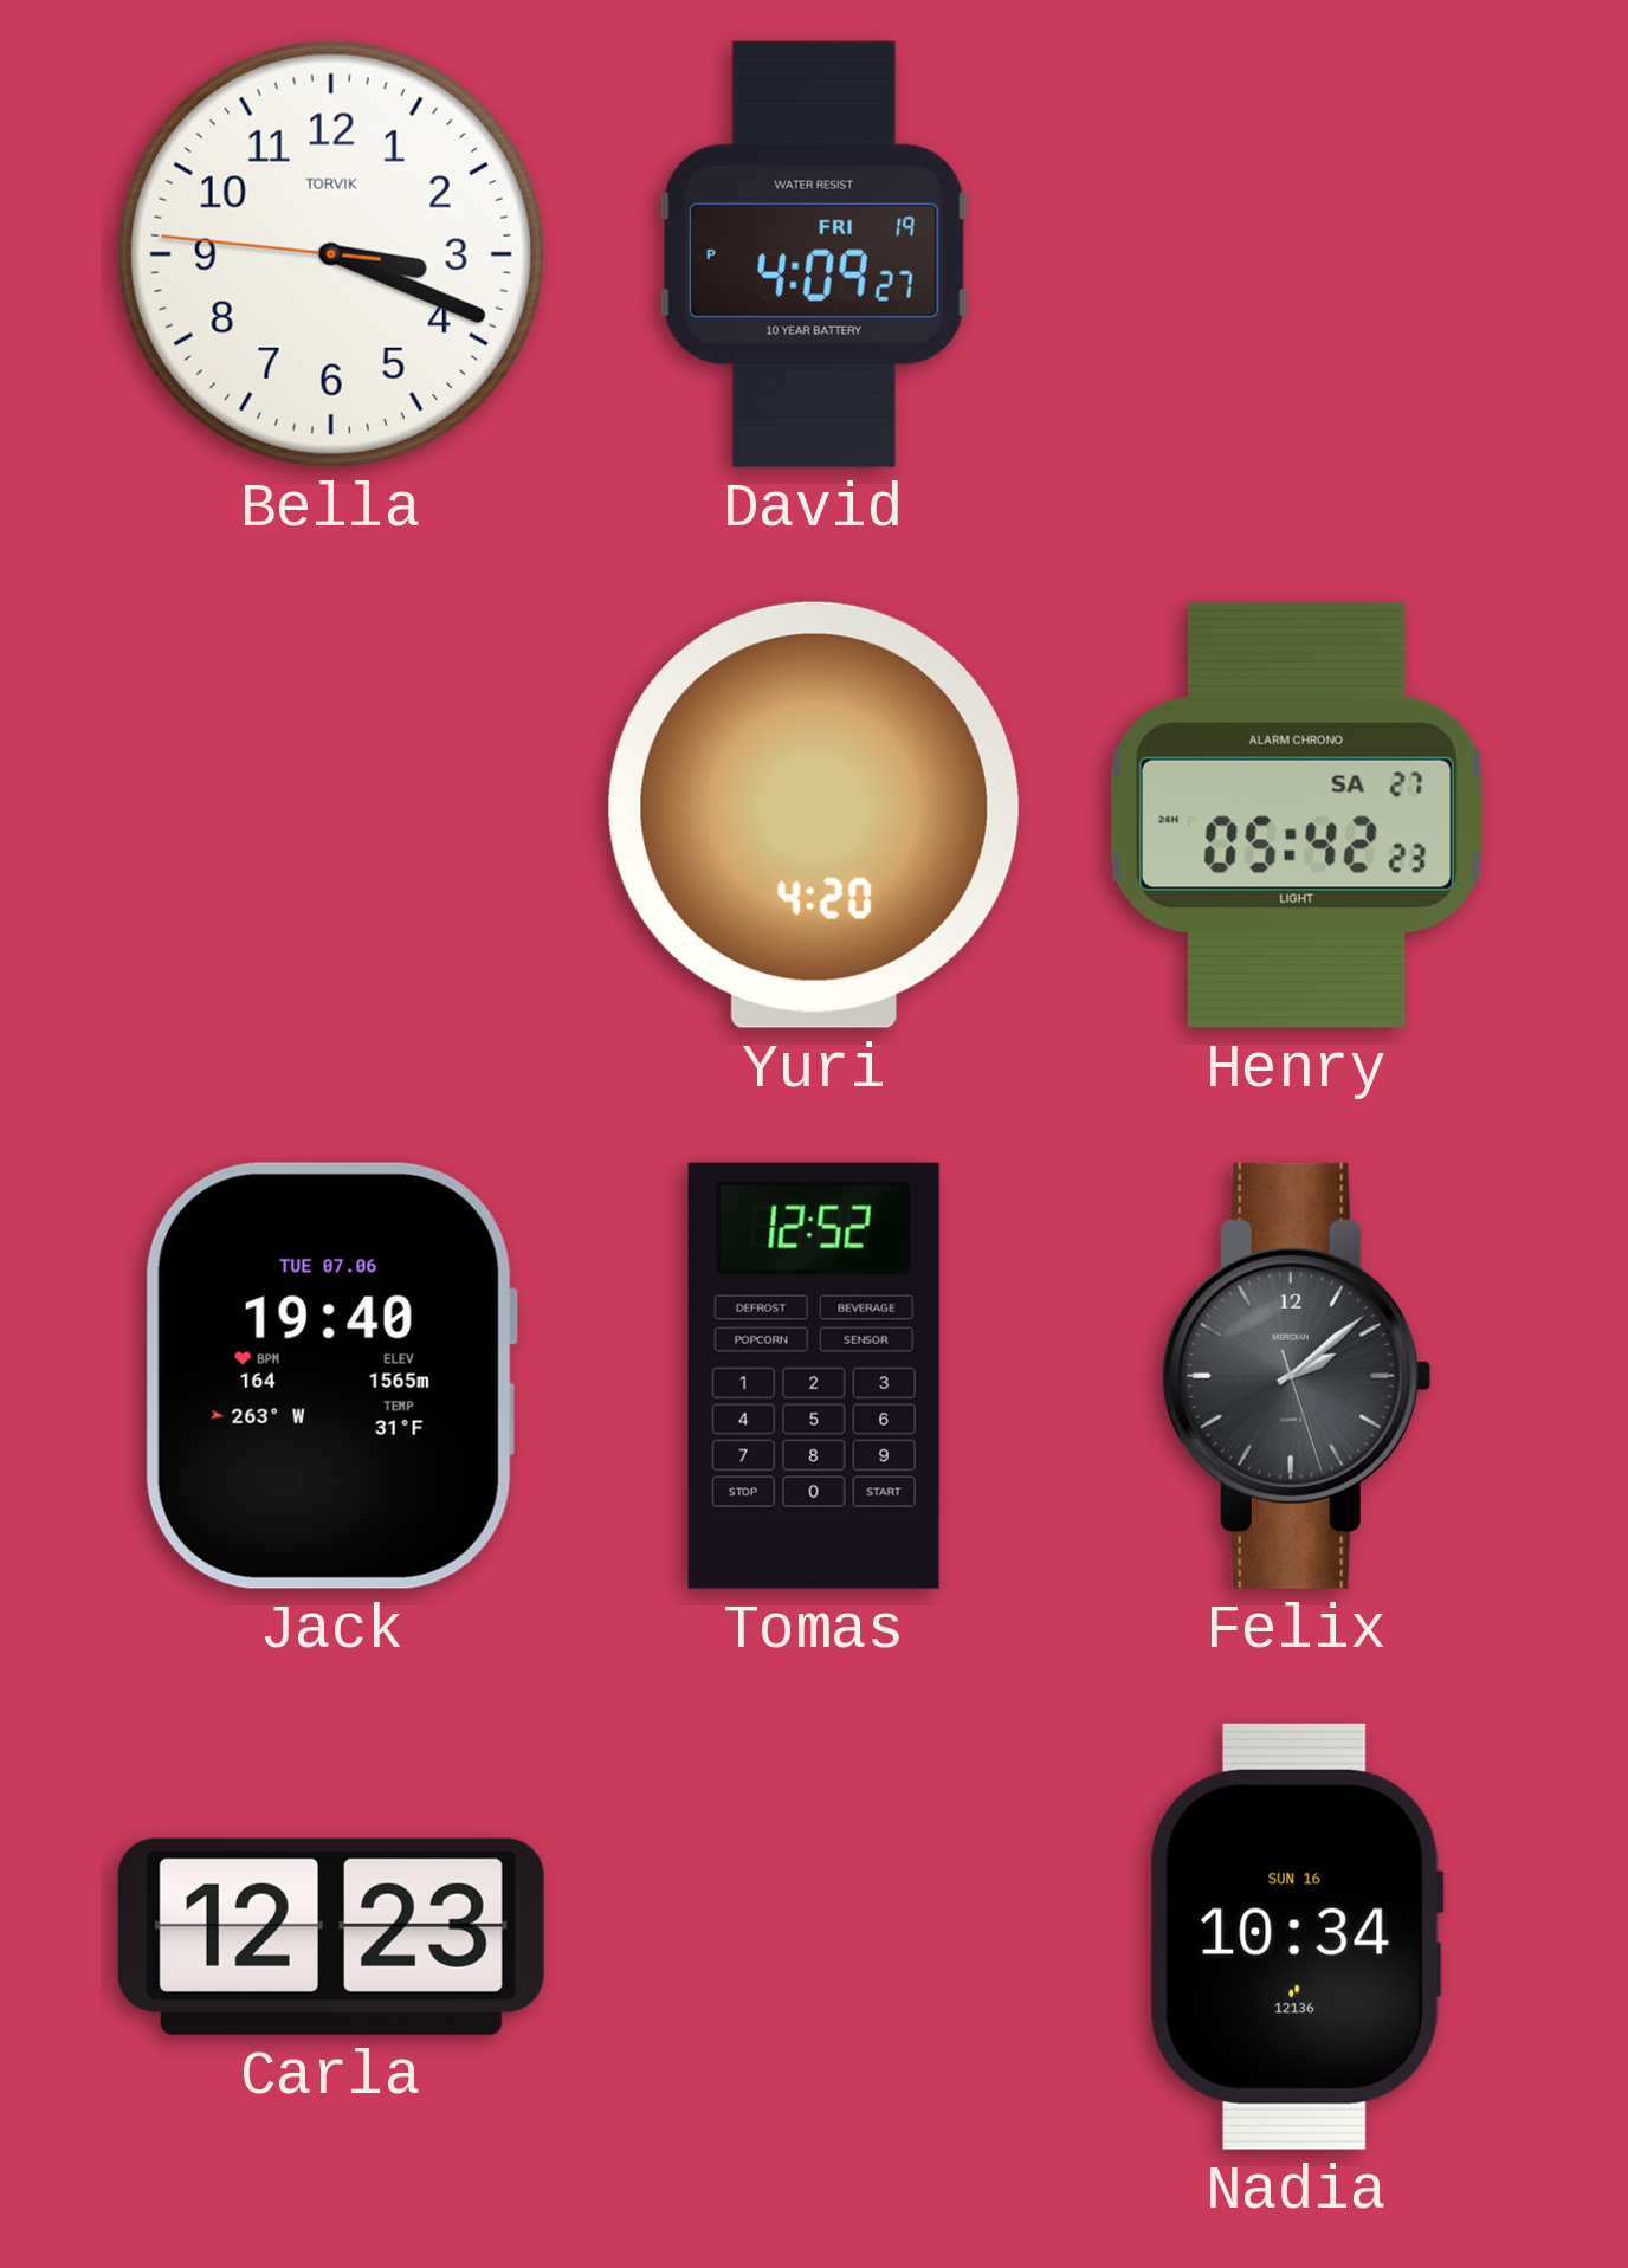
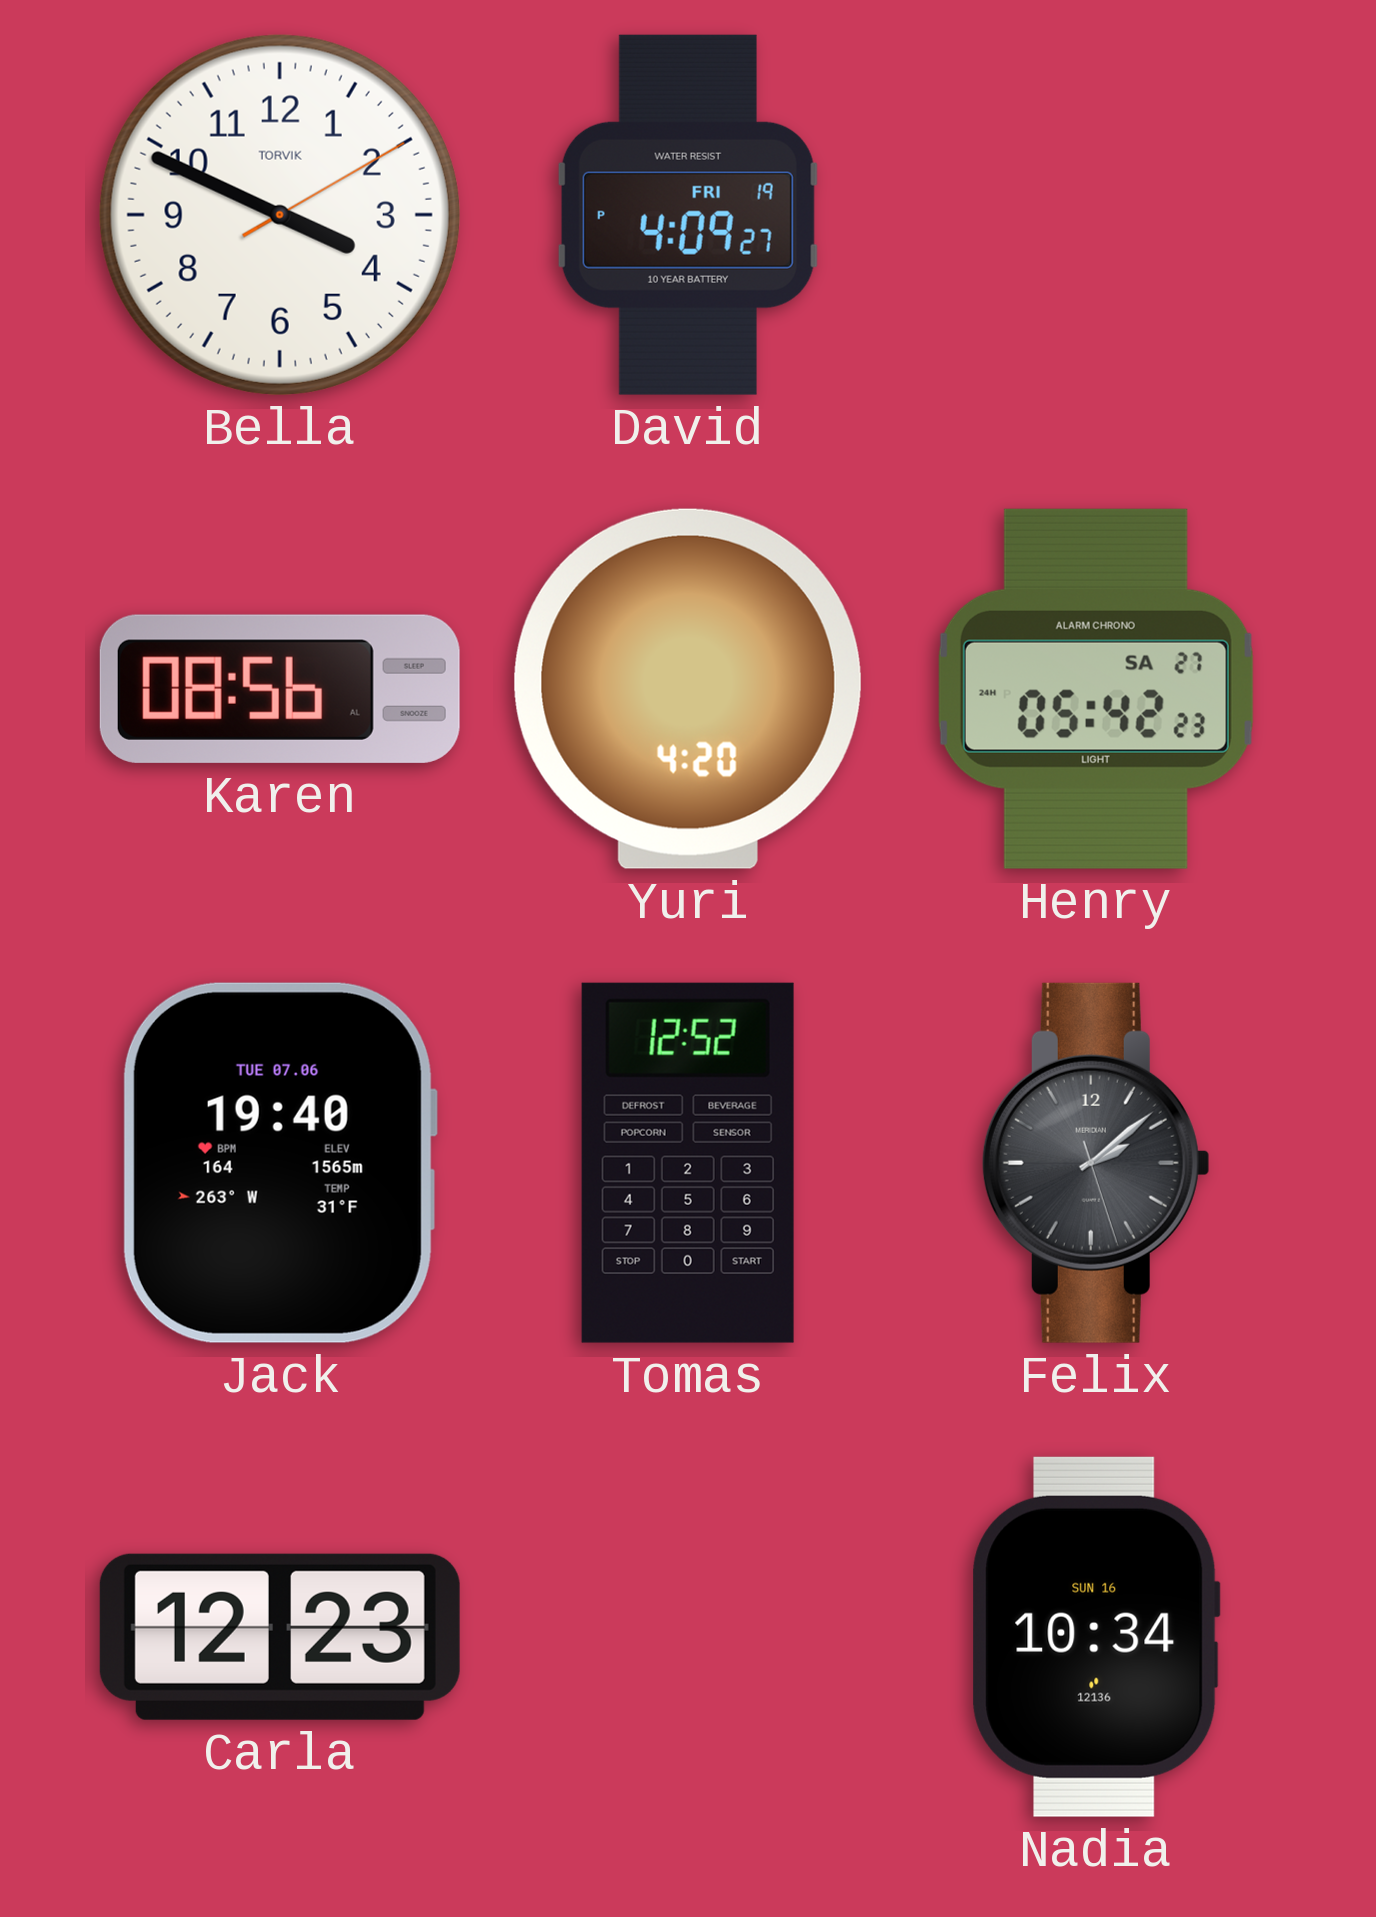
Bella: 3:18 -> 3:49
Karen: none -> 08:56
